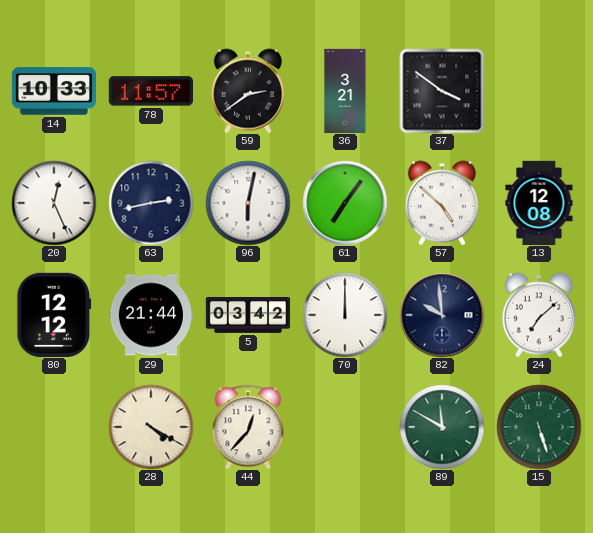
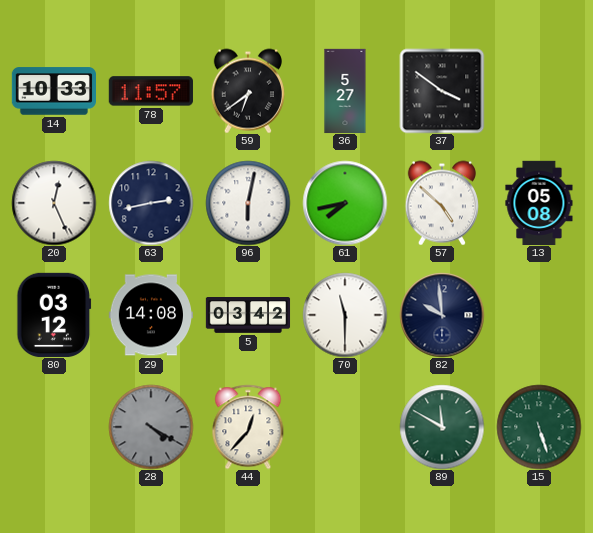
59: 2:39 -> 6:39
36: 3:21 -> 5:27
61: 7:06 -> 7:43
13: 12:08 -> 05:08
80: 12:12 -> 03:12
29: 21:44 -> 14:08
70: 12:00 -> 11:30
24: 7:08 -> none
28 dial: cream -> grey
